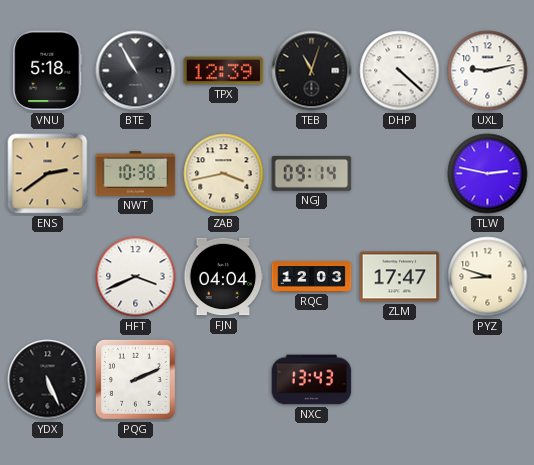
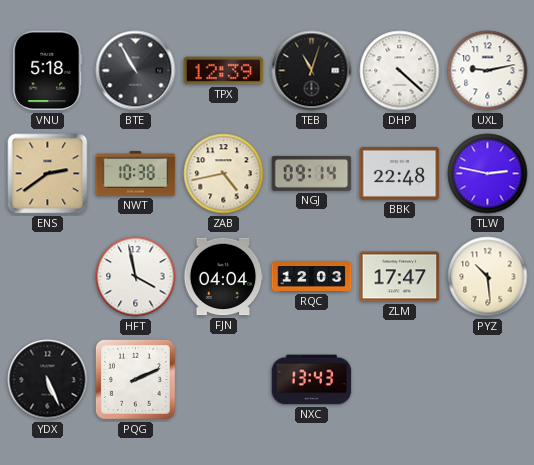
ZAB: 3:43 -> 4:43
BBK: none -> 22:48
HFT: 3:41 -> 3:58
PYZ: 8:48 -> 10:29
